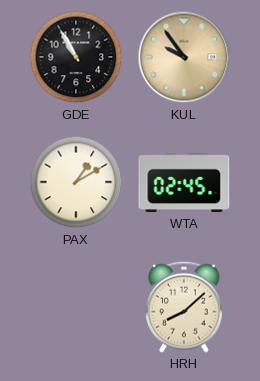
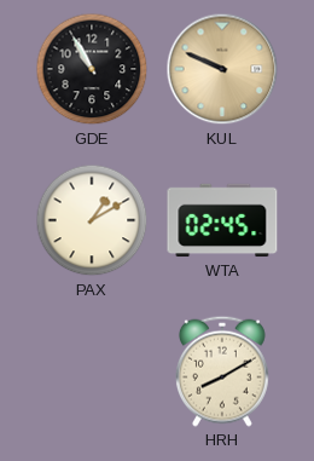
KUL: 9:54 -> 9:49
HRH: 8:08 -> 8:10
